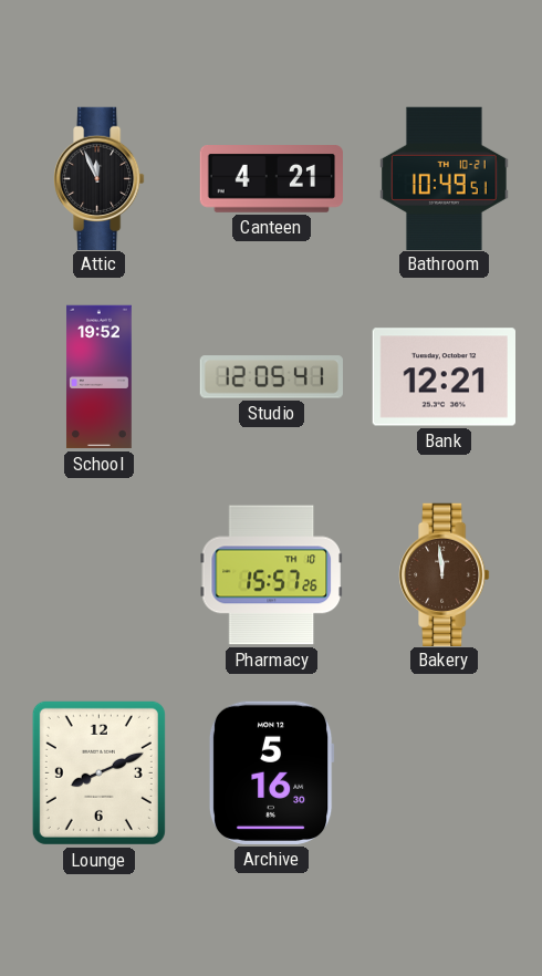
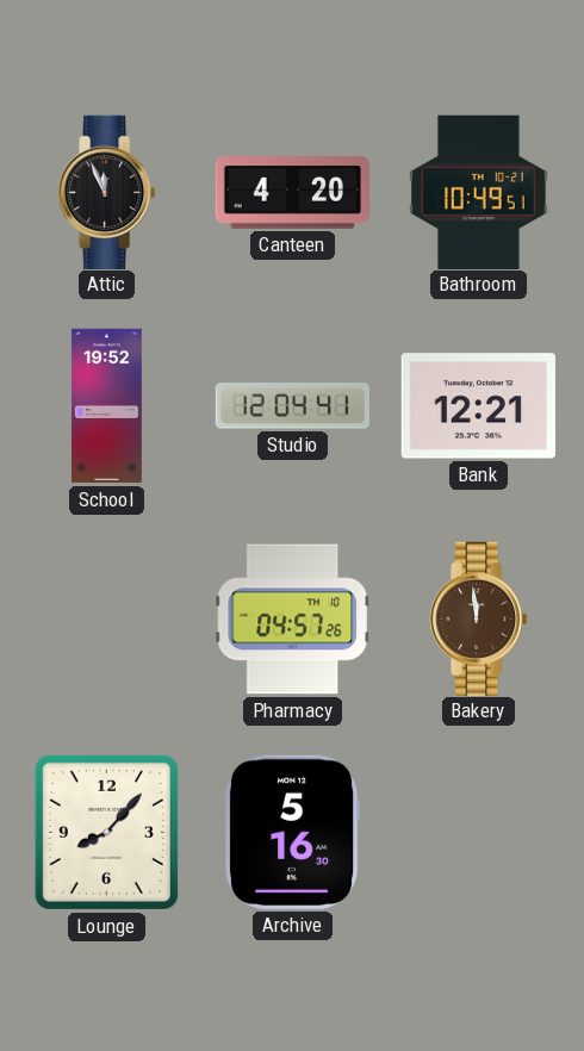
Canteen: 4:21 -> 4:20
Studio: 12:05 -> 12:04
Pharmacy: 15:57 -> 04:57
Lounge: 8:11 -> 8:07
